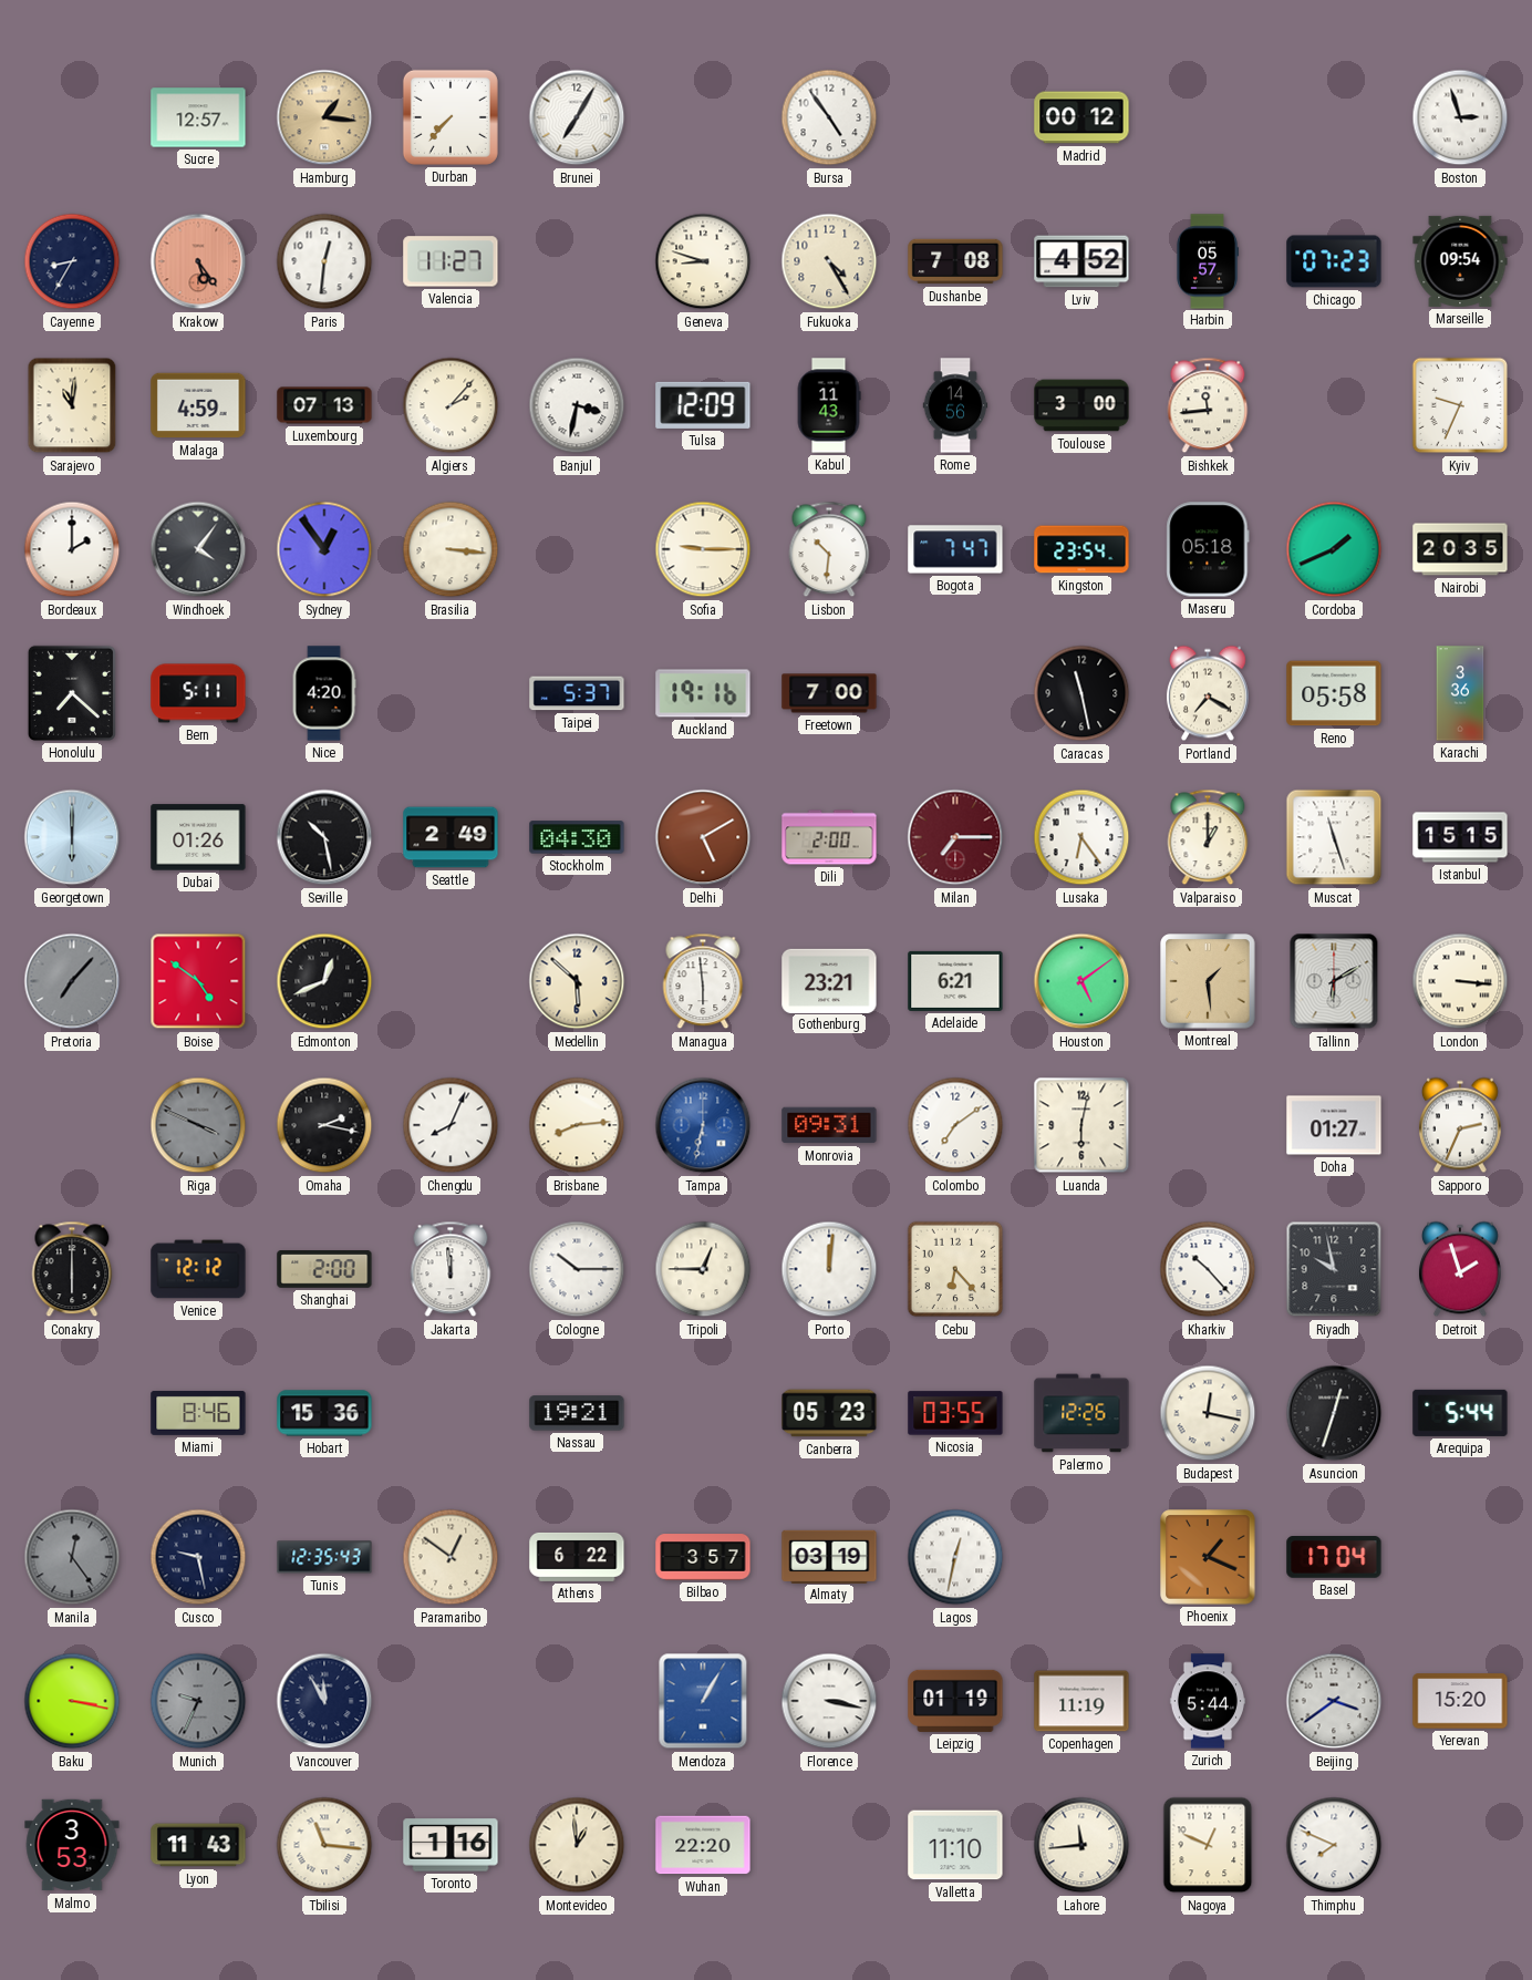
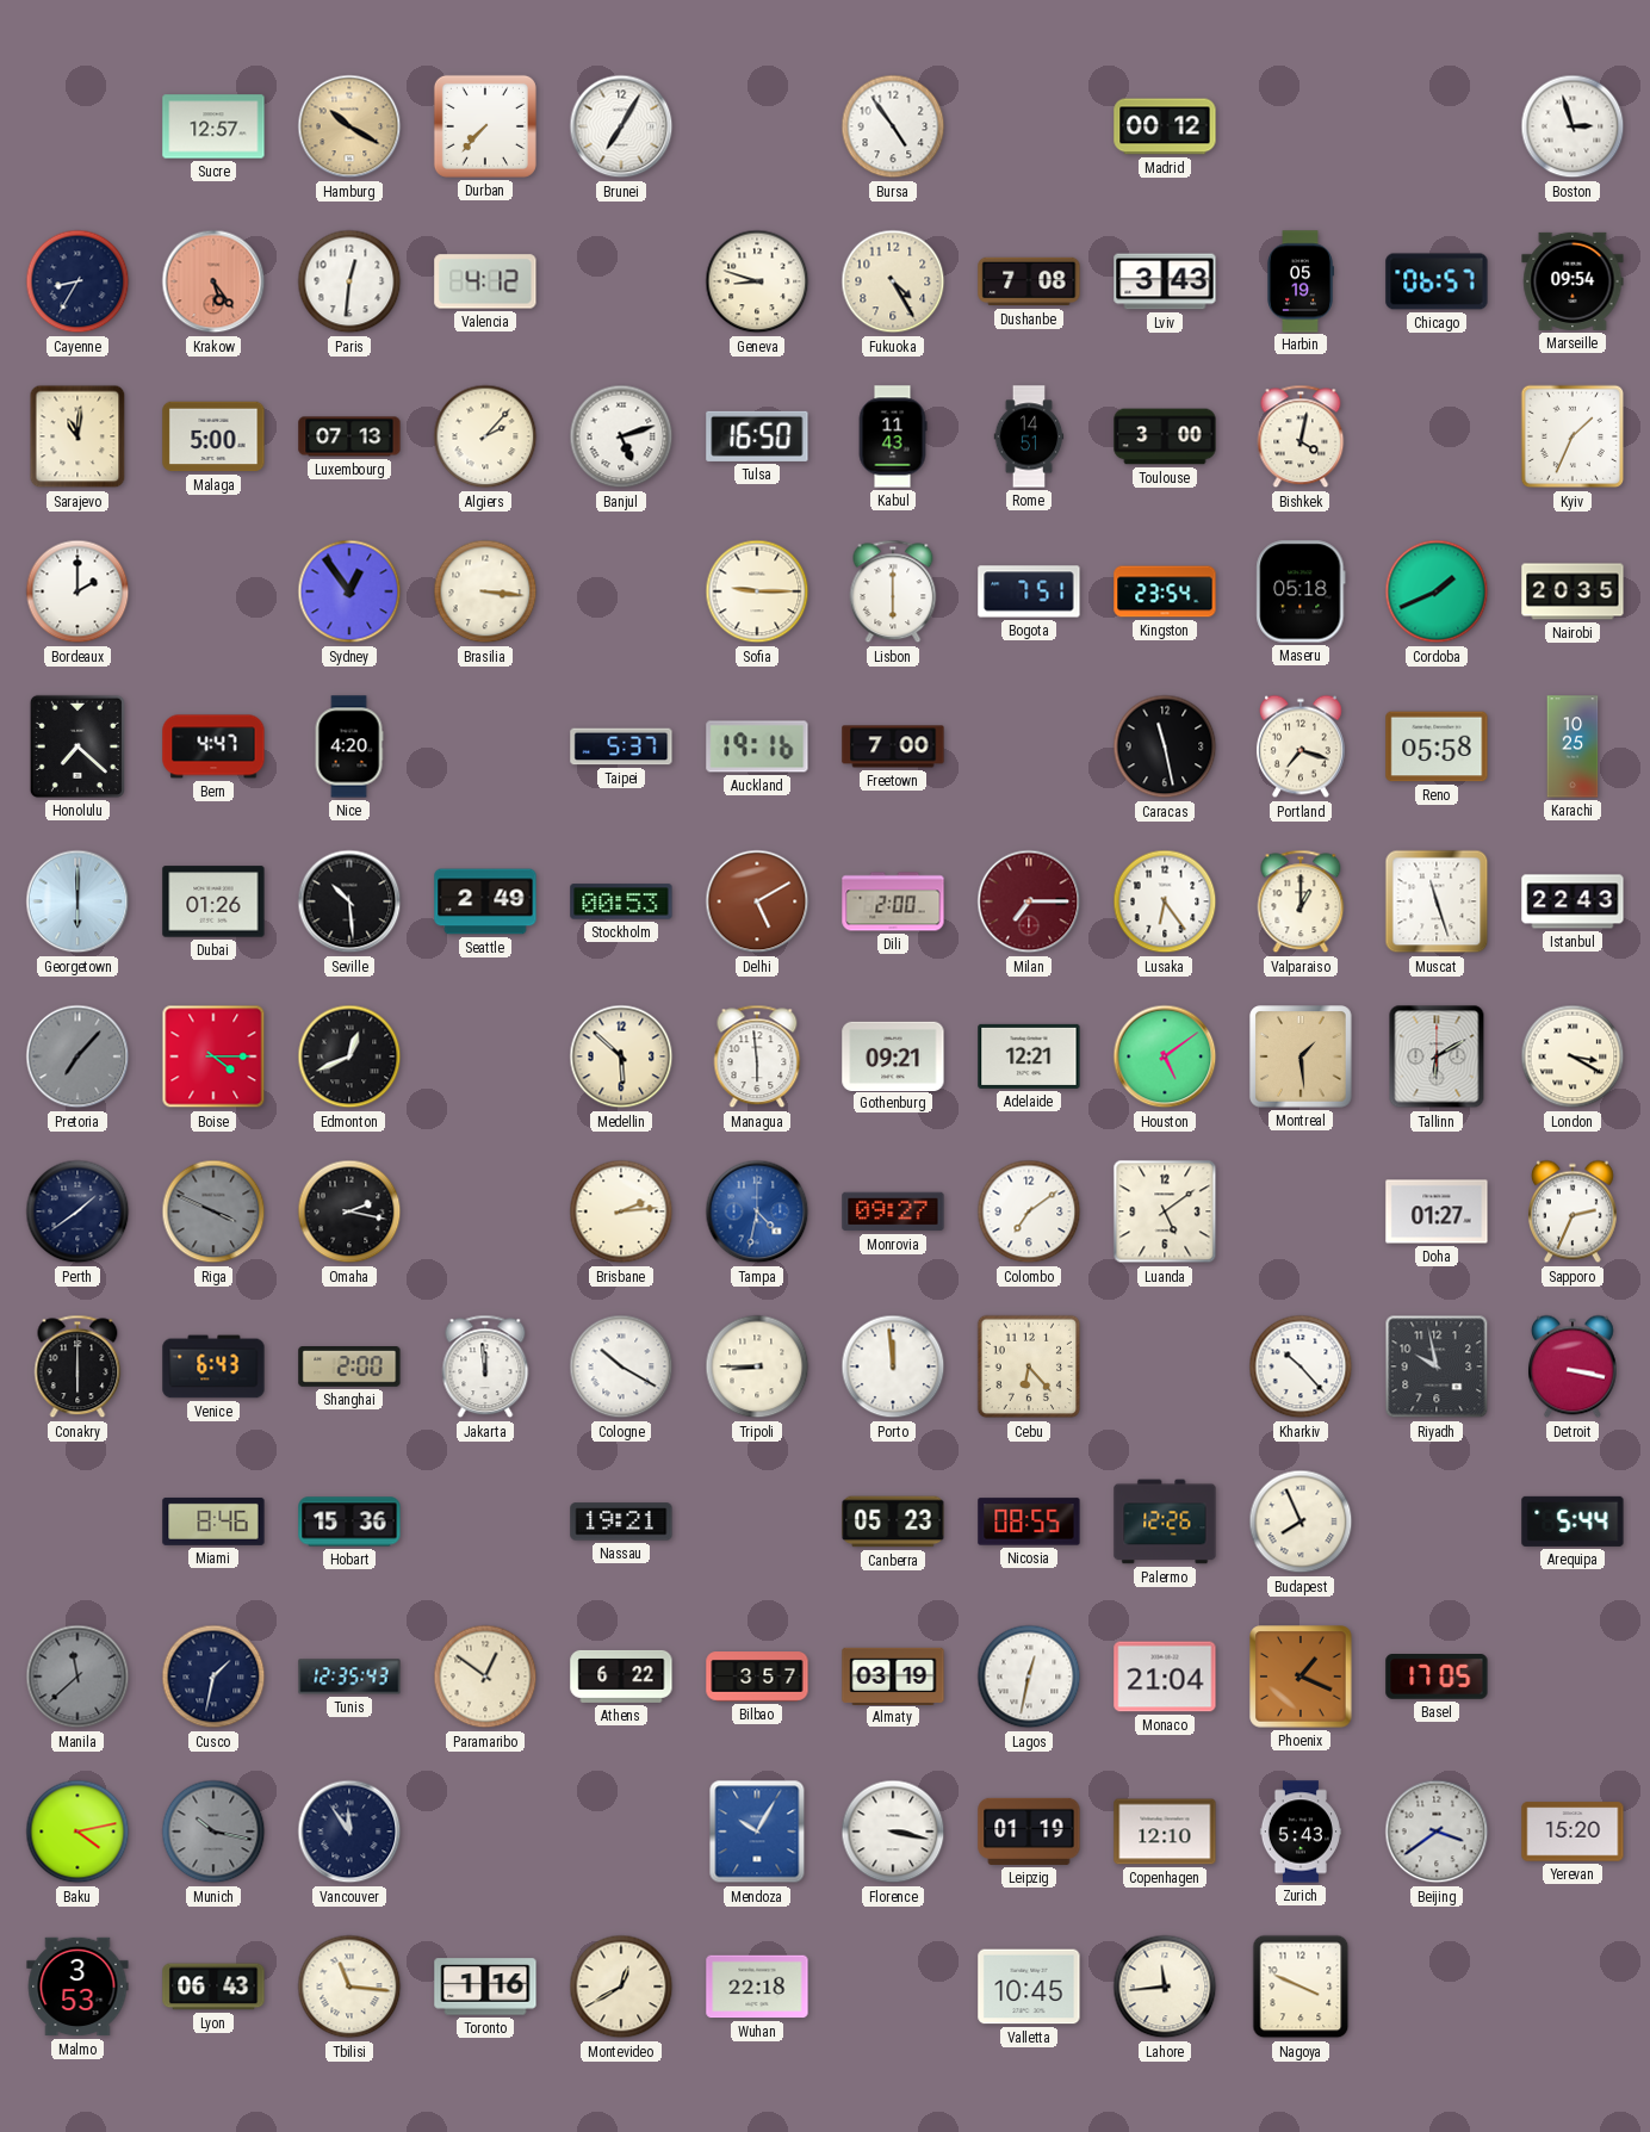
Hamburg: 1:16 -> 10:20
Valencia: 11:27 -> 4:12
Lviv: 4:52 -> 3:43
Harbin: 05:57 -> 05:19
Chicago: 07:23 -> 06:57
Malaga: 4:59 -> 5:00
Banjul: 3:32 -> 5:12
Tulsa: 12:09 -> 16:50
Rome: 14:56 -> 14:51
Bishkek: 11:44 -> 4:02
Kyiv: 9:34 -> 1:34
Windhoek: 4:06 -> none
Lisbon: 10:31 -> 6:00
Bogota: 7:47 -> 7:51
Bern: 5:11 -> 4:47
Portland: 7:20 -> 7:18
Karachi: 3:36 -> 10:25
Seville: 10:28 -> 10:29
Stockholm: 04:30 -> 00:53
Istanbul: 15:15 -> 22:43
Boise: 4:51 -> 4:15
Gothenburg: 23:21 -> 09:21
Adelaide: 6:21 -> 12:21
London: 3:16 -> 3:20
Perth: none -> 1:39
Chengdu: 8:04 -> none
Brisbane: 8:14 -> 2:14
Tampa: 6:32 -> 4:32
Monrovia: 09:31 -> 09:27
Luanda: 6:02 -> 5:09
Venice: 12:12 -> 6:43
Cologne: 10:15 -> 10:20
Tripoli: 12:45 -> 8:45
Porto: 12:01 -> 11:59
Detroit: 1:57 -> 3:17
Nicosia: 03:55 -> 08:55
Budapest: 12:17 -> 7:56
Asuncion: 12:33 -> none
Manila: 12:24 -> 11:38
Cusco: 9:28 -> 1:32
Monaco: none -> 21:04
Basel: 17:04 -> 17:05
Baku: 3:17 -> 4:13
Munich: 9:34 -> 10:17
Vancouver: 11:55 -> 11:54
Mendoza: 1:05 -> 10:05
Copenhagen: 11:19 -> 12:10
Zurich: 5:44 -> 5:43
Lyon: 11:43 -> 06:43
Montevideo: 12:59 -> 12:40
Wuhan: 22:20 -> 22:18
Valletta: 11:10 -> 10:45
Nagoya: 12:49 -> 3:49
Thimphu: 7:49 -> none
